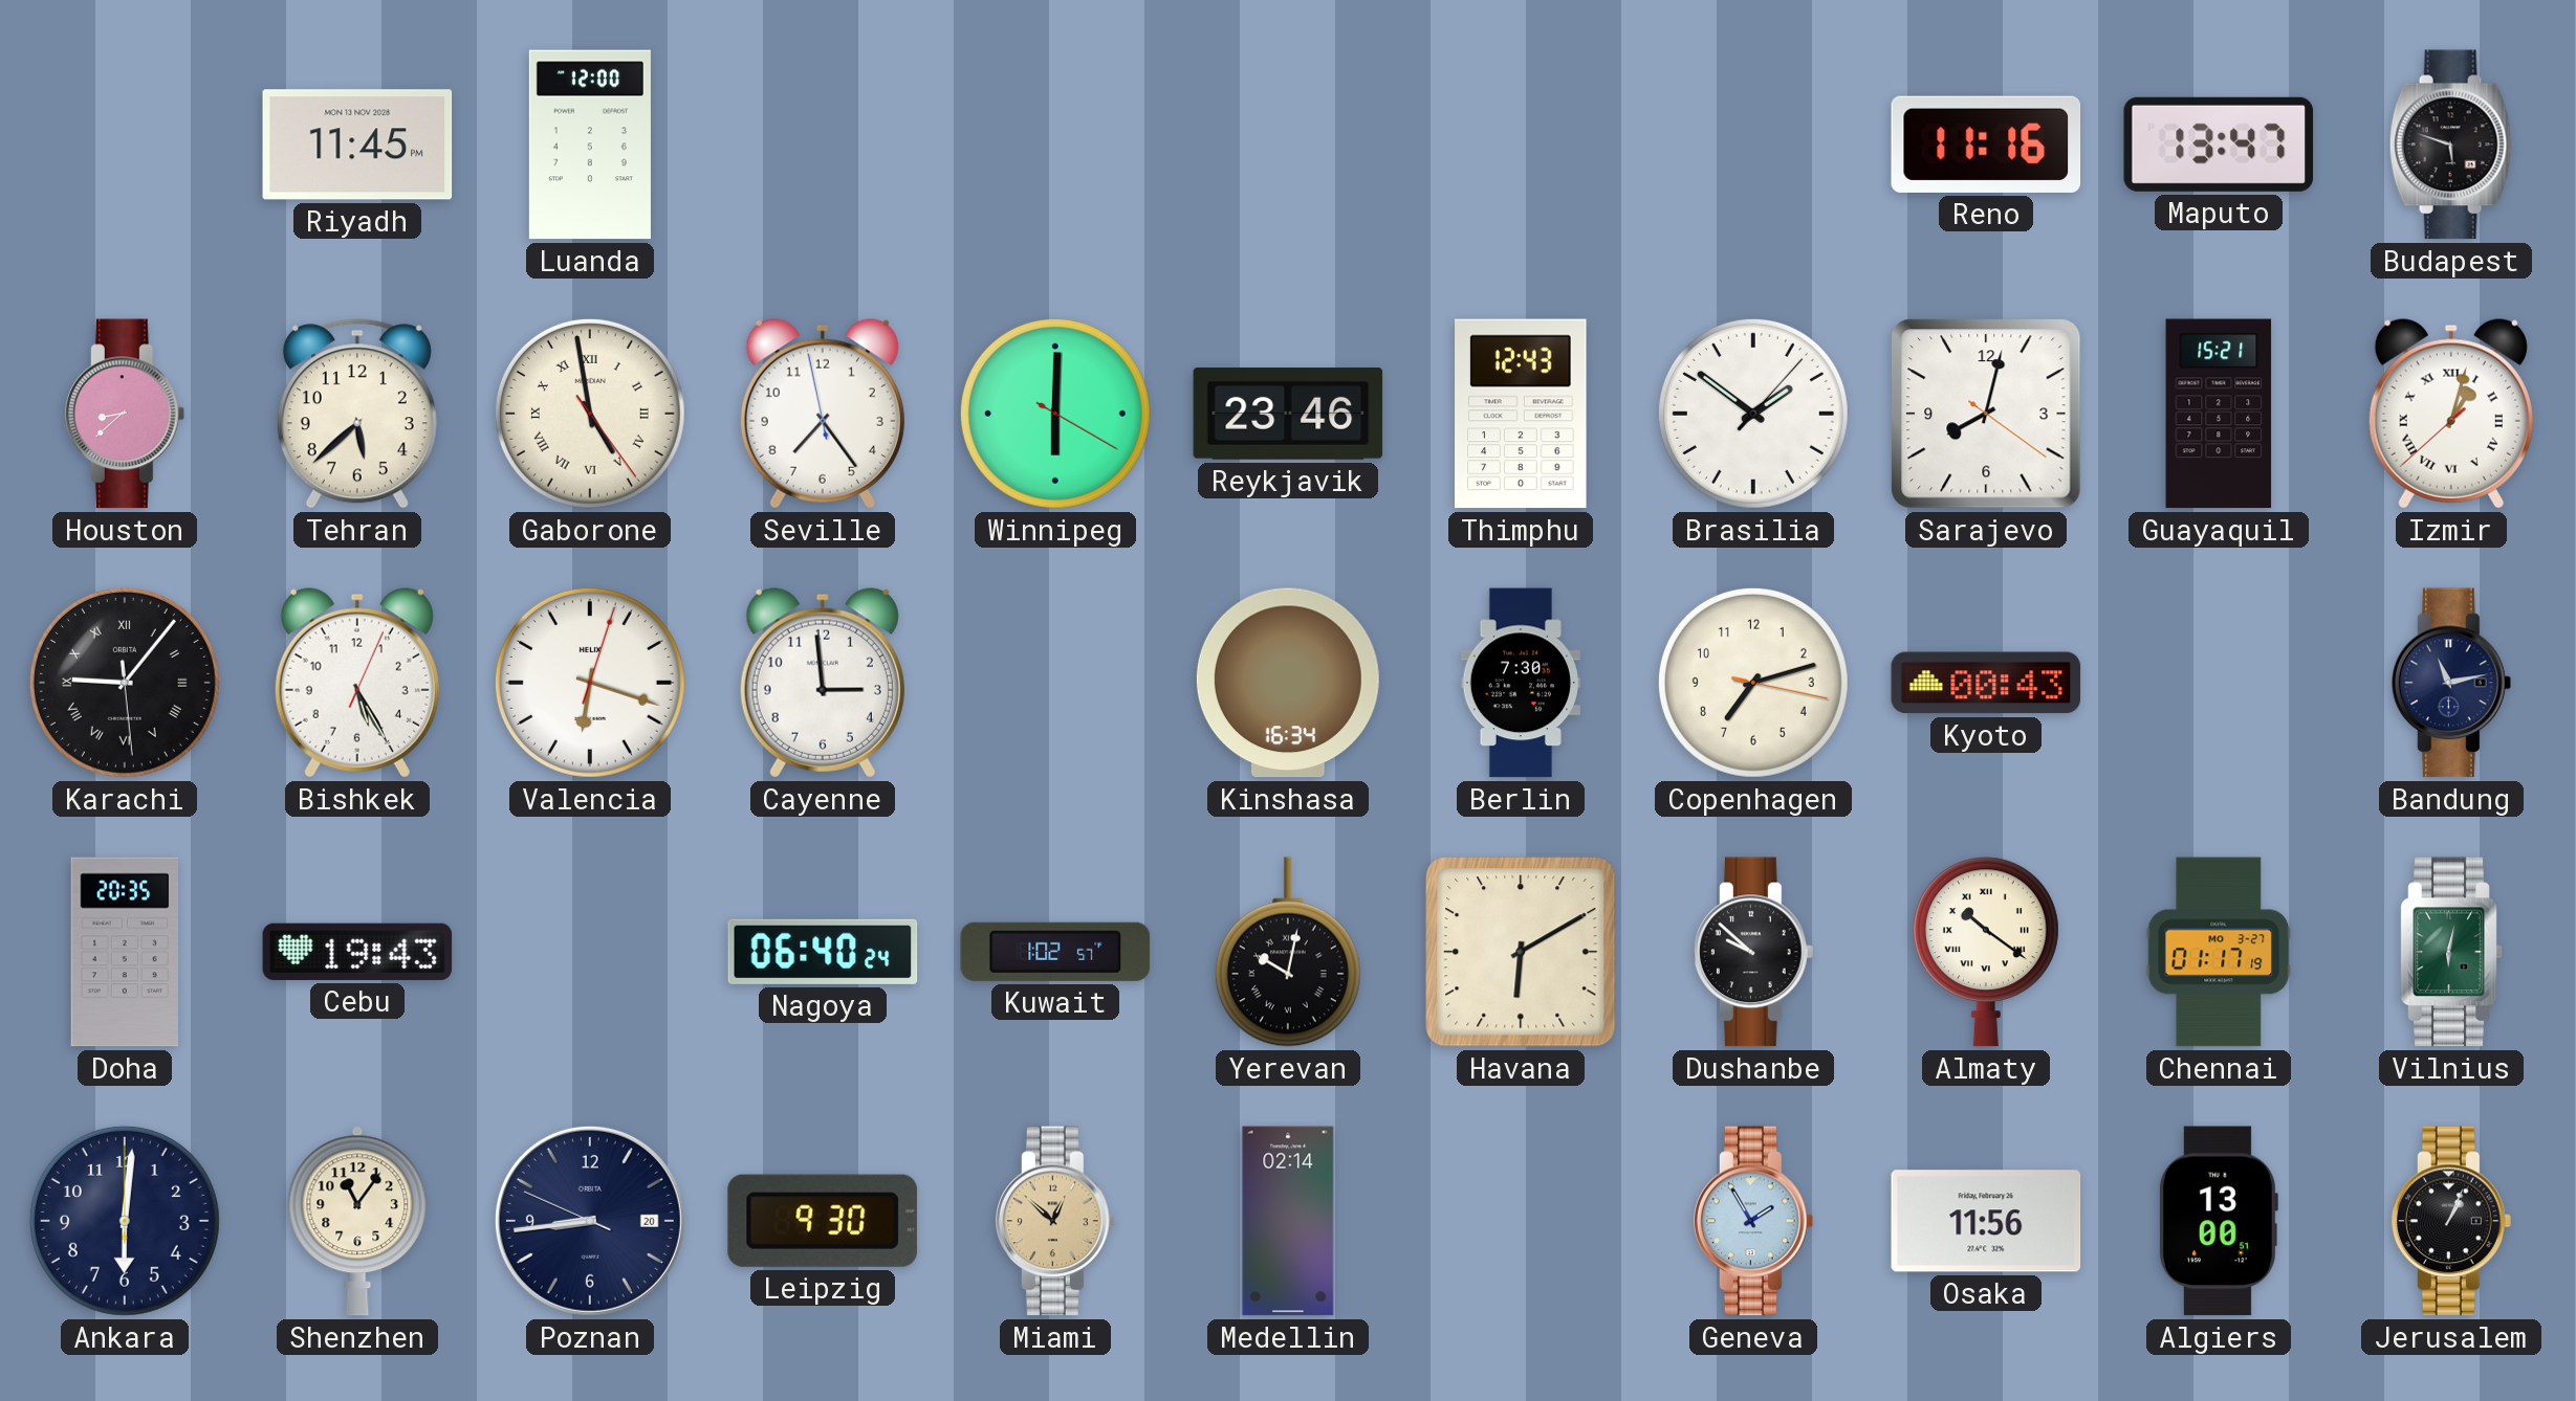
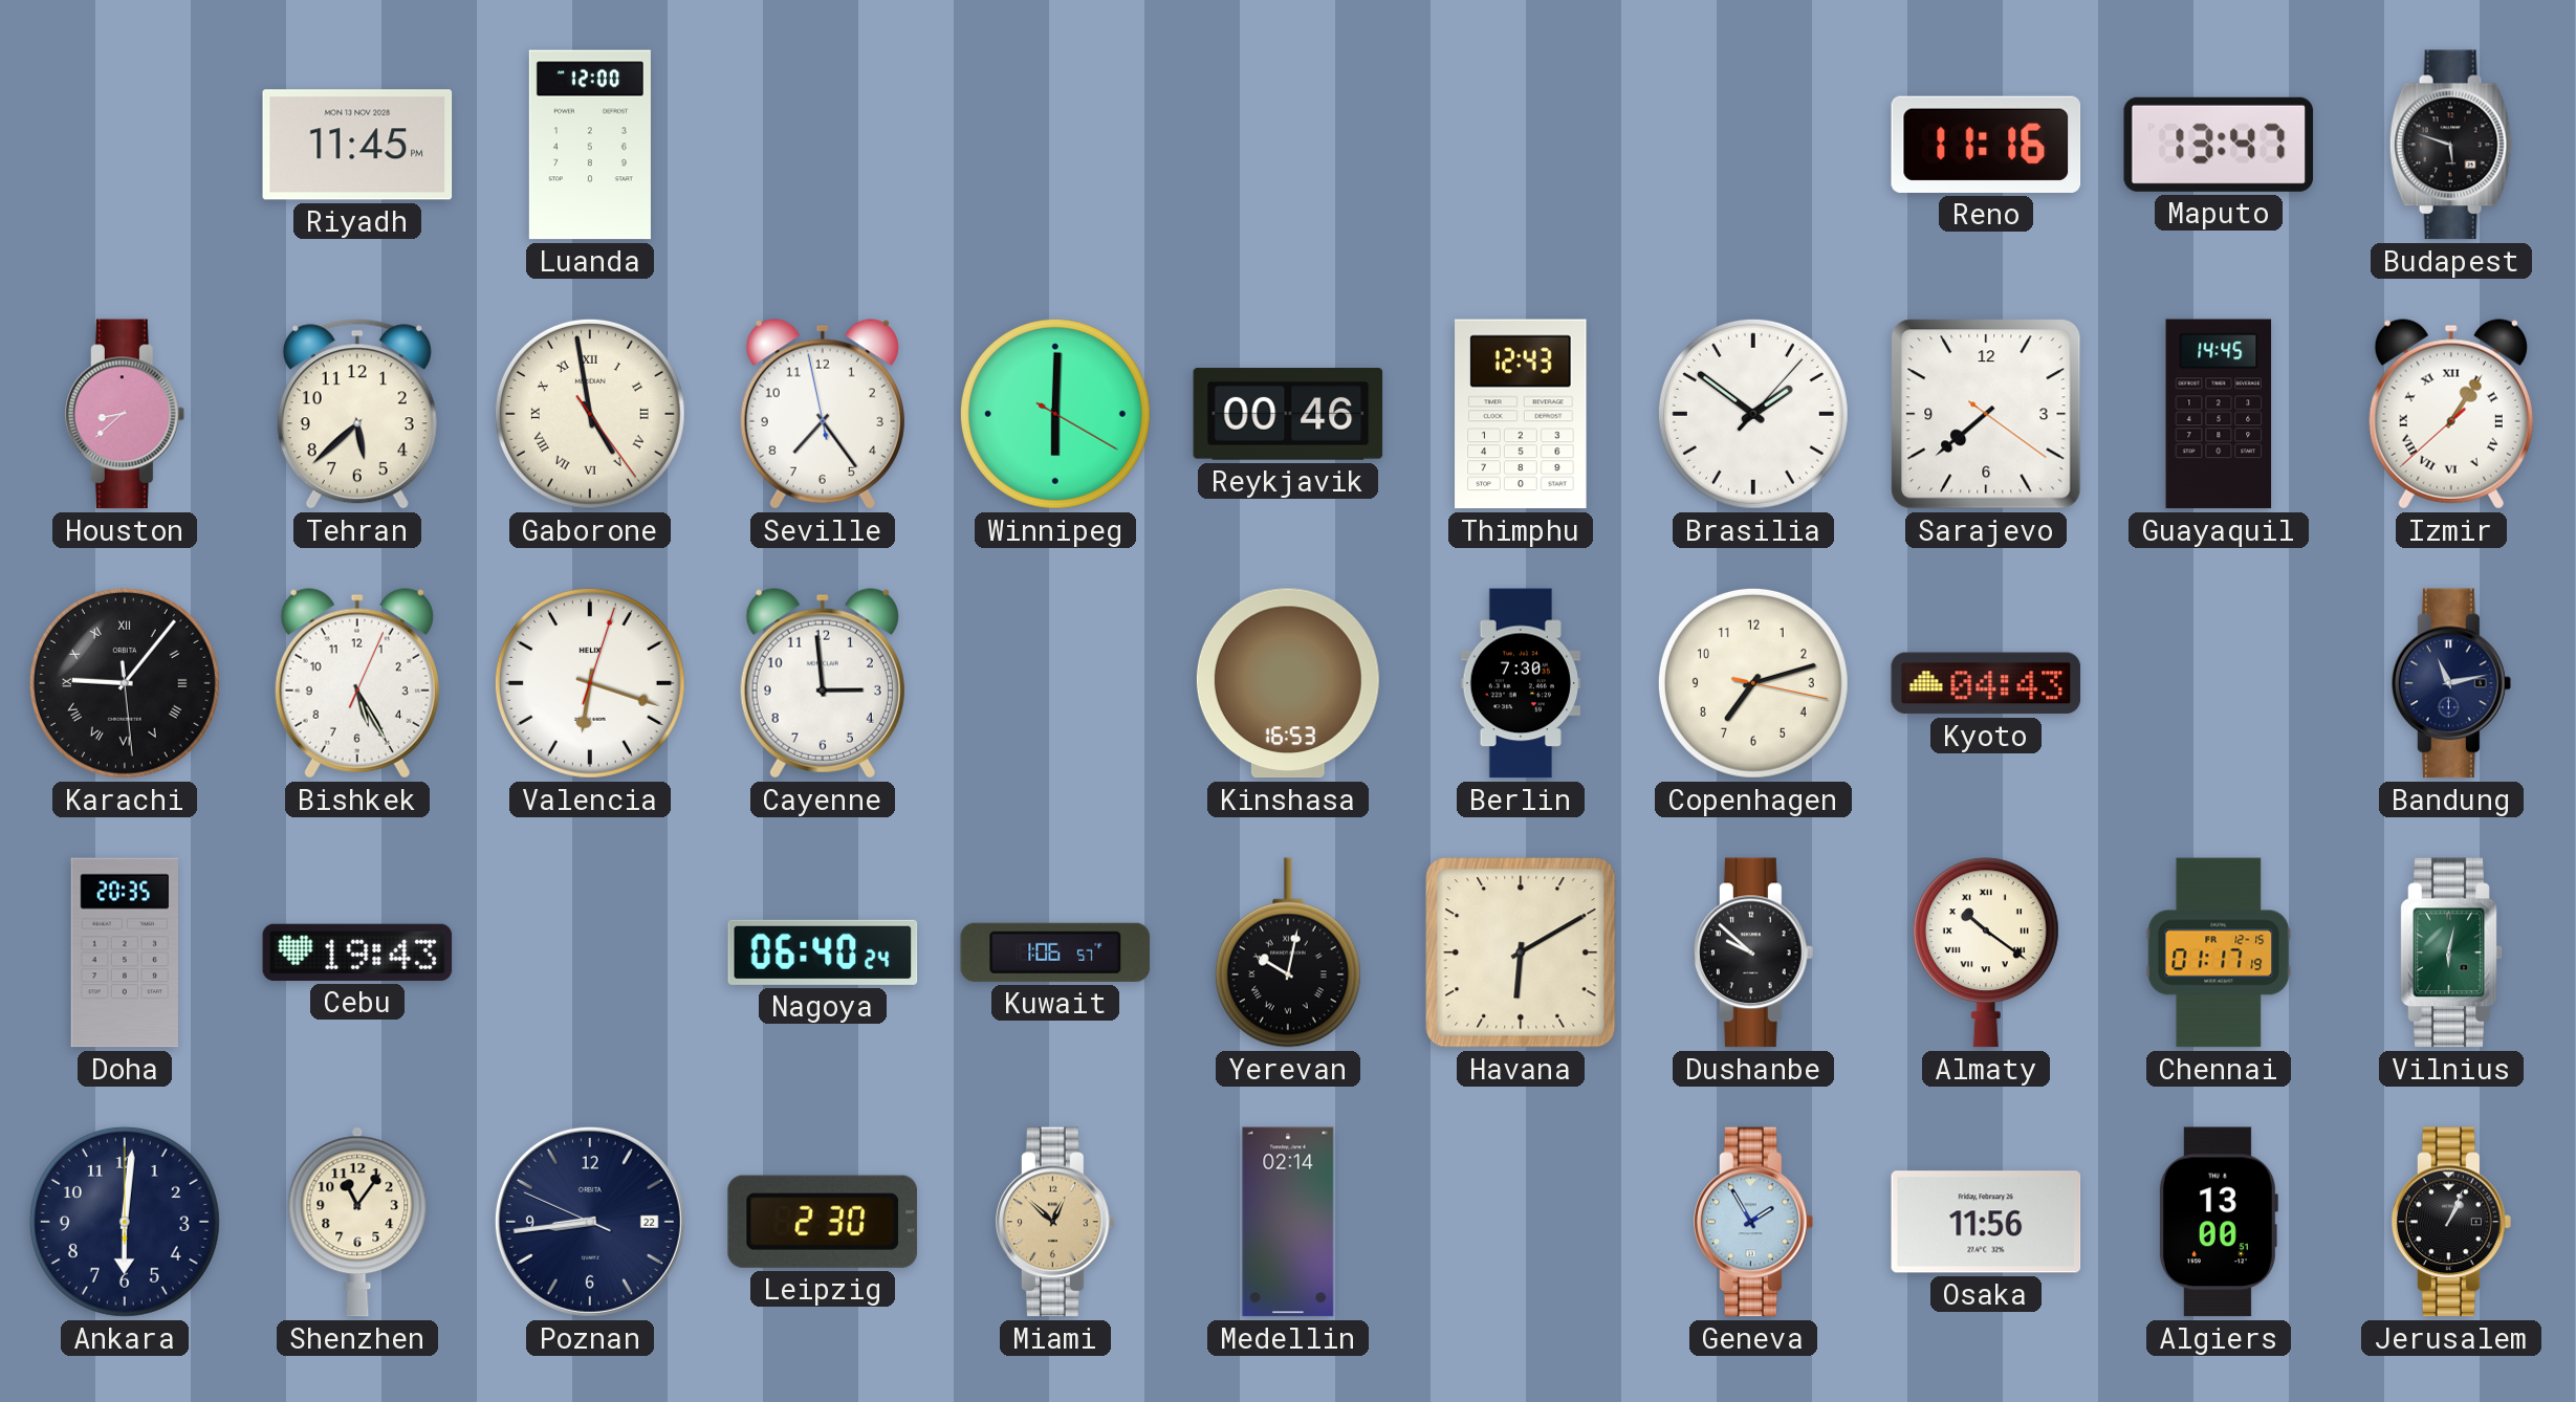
Reykjavik: 23:46 -> 00:46
Sarajevo: 8:02 -> 7:38
Guayaquil: 15:21 -> 14:45
Izmir: 1:02 -> 1:05
Kinshasa: 16:34 -> 16:53
Kyoto: 00:43 -> 04:43
Kuwait: 1:02 -> 1:06
Chennai date: MO 3-27 -> FR 12-15
Poznan date: 20 -> 22
Leipzig: 9:30 -> 2:30
